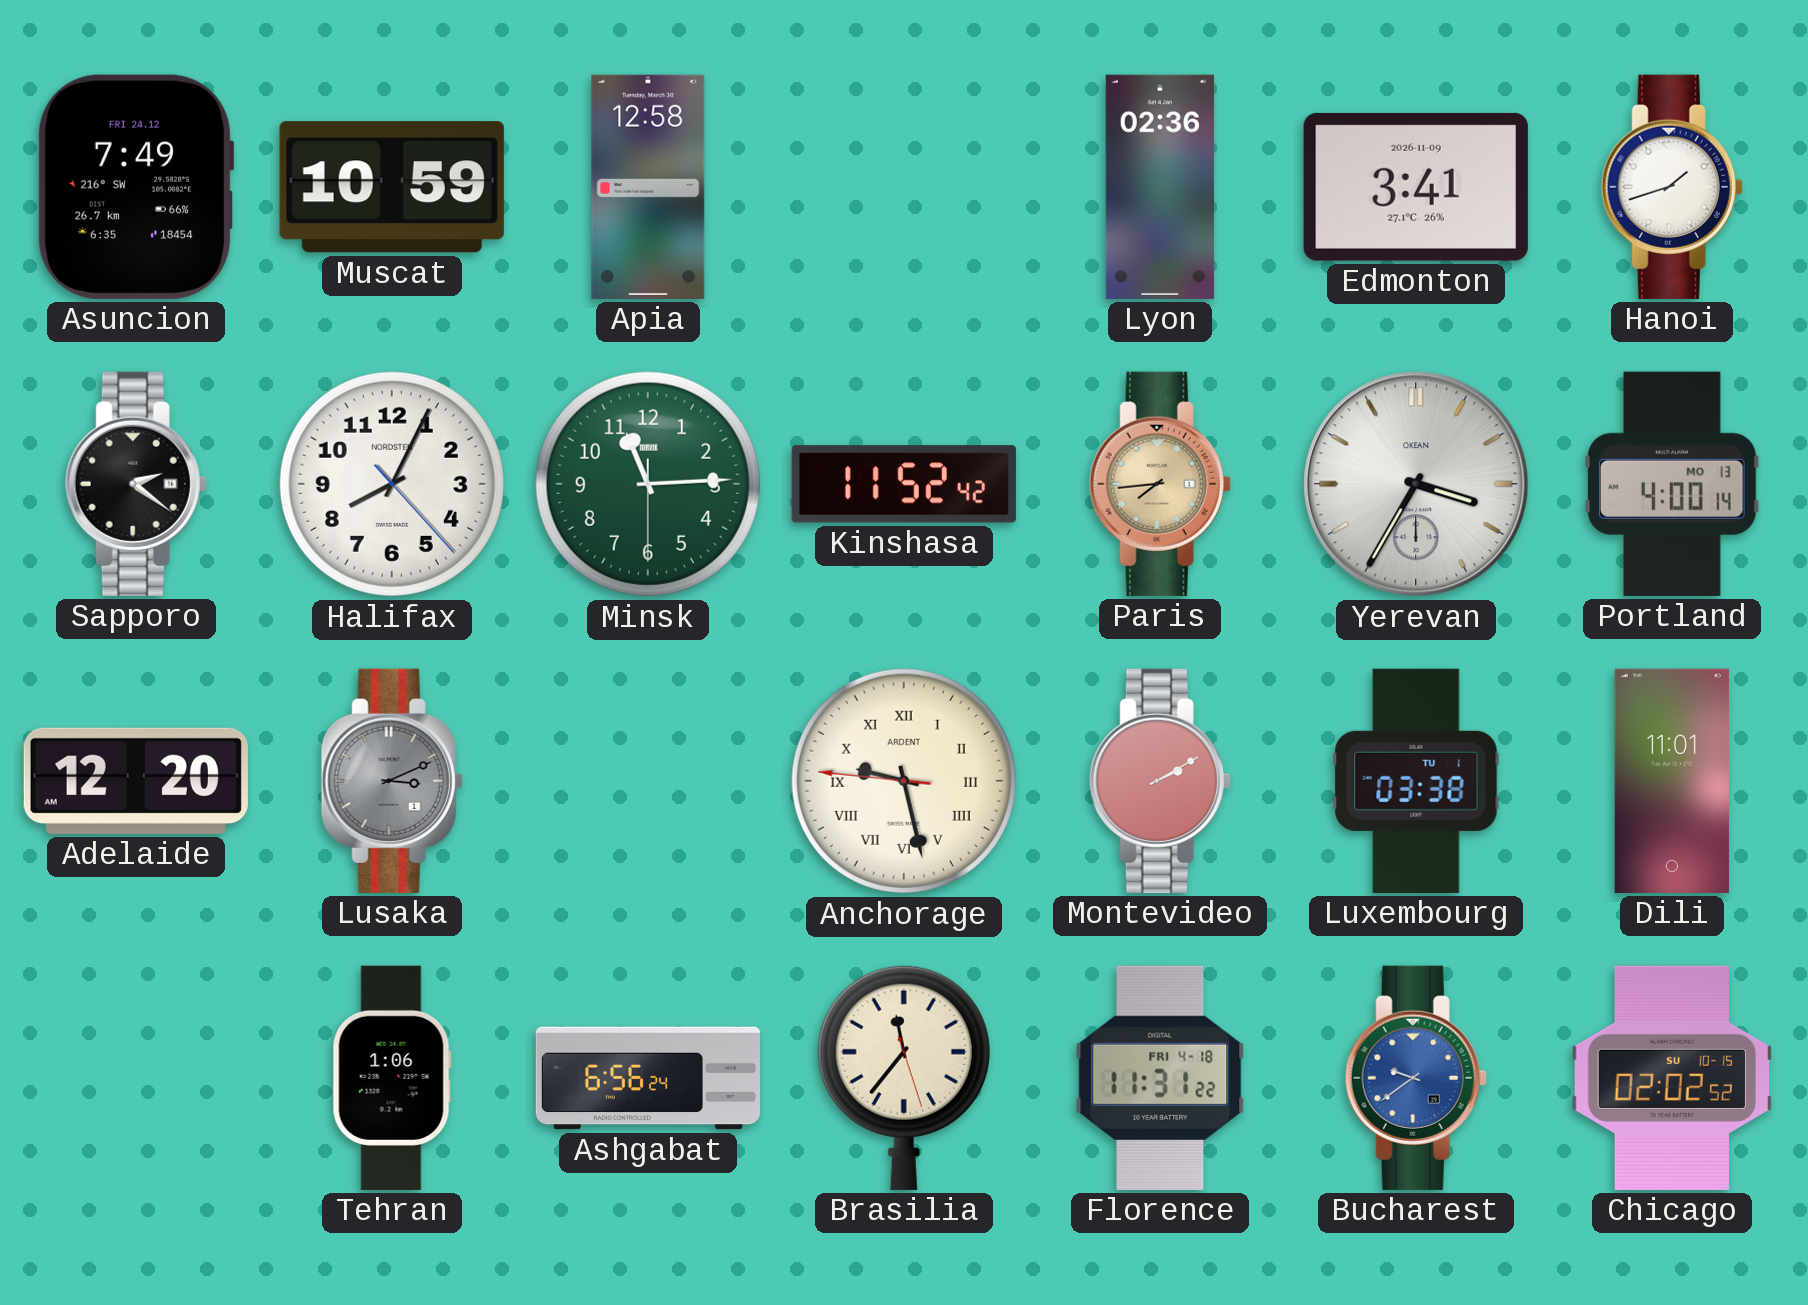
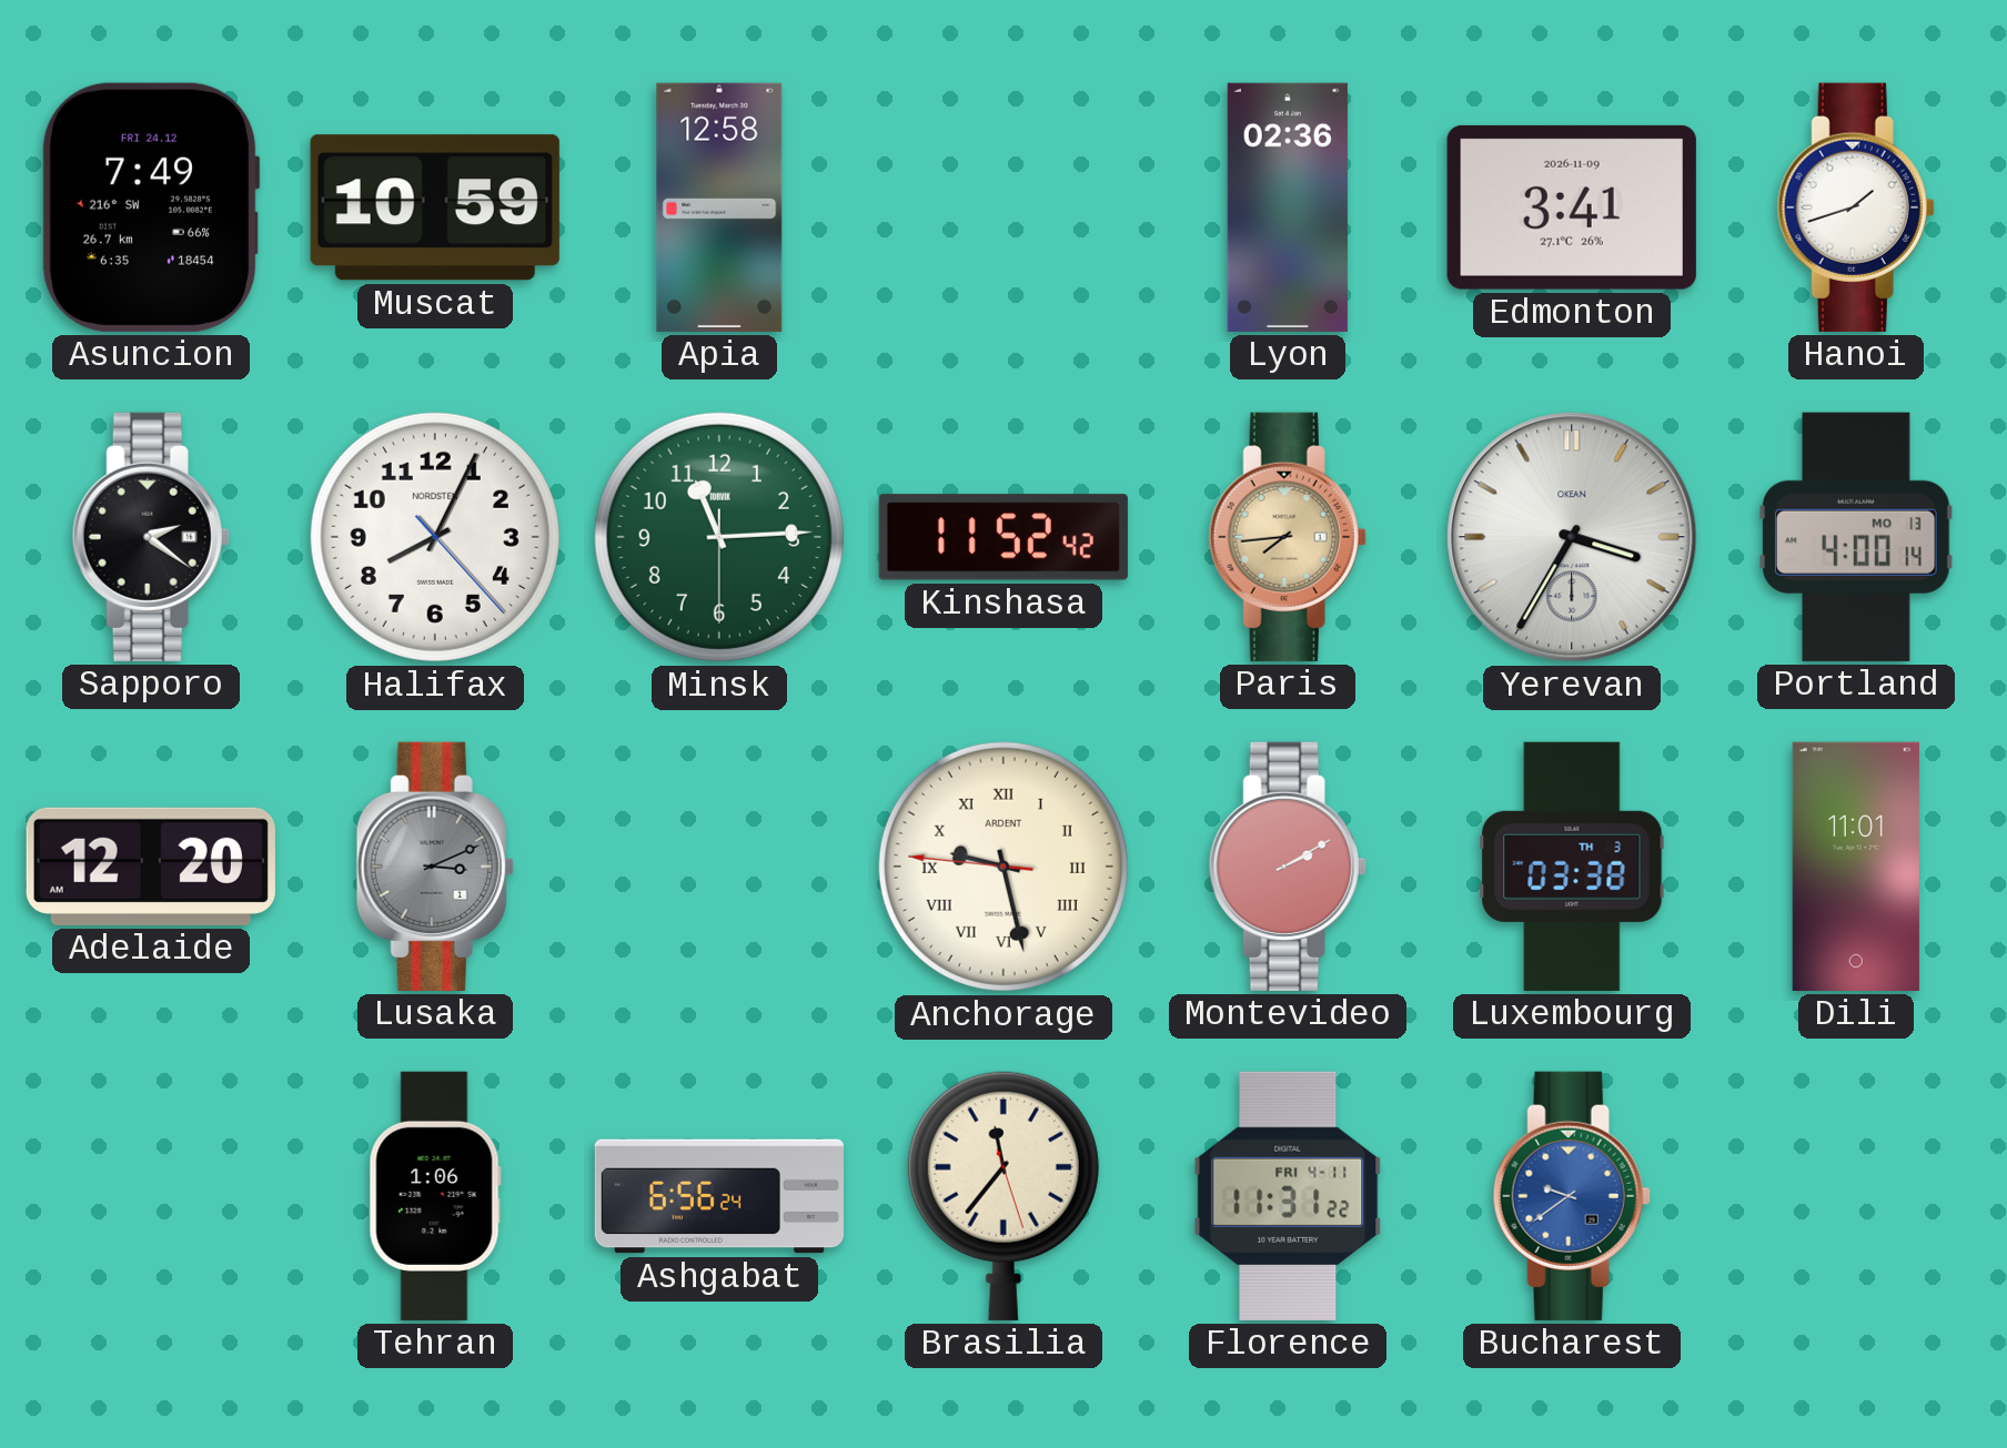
Luxembourg date: TU 1 -> TH 3
Florence date: FRI 4-18 -> FRI 4-11
Chicago: 02:02 -> none
